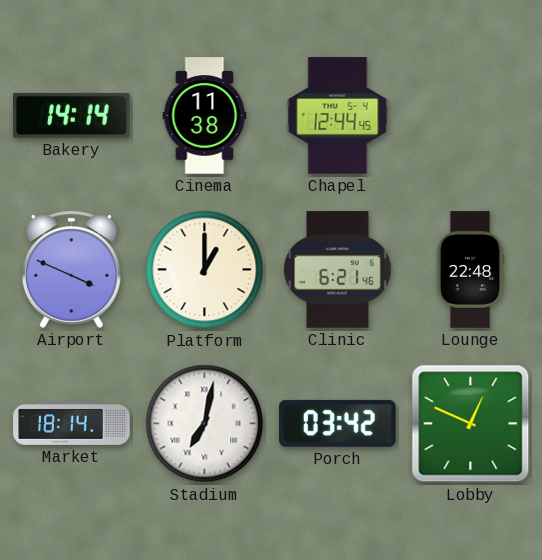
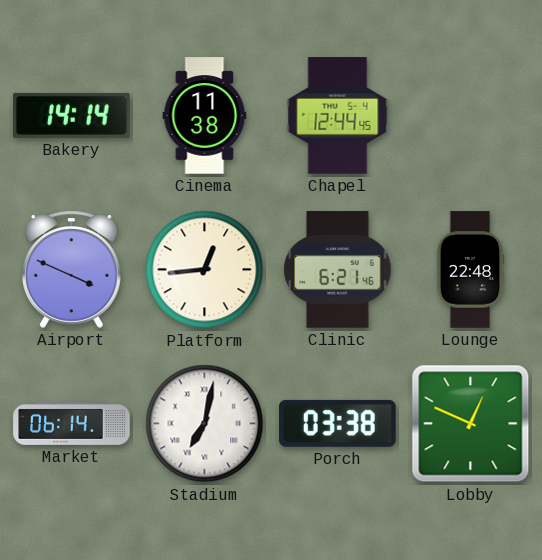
Platform: 1:00 -> 12:44
Market: 18:14 -> 06:14
Porch: 03:42 -> 03:38
